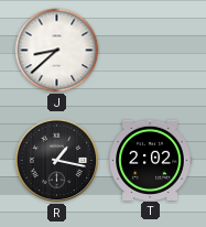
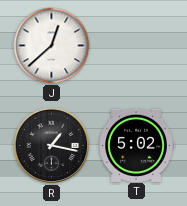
J: 8:38 -> 12:38
T: 2:02 -> 5:02
